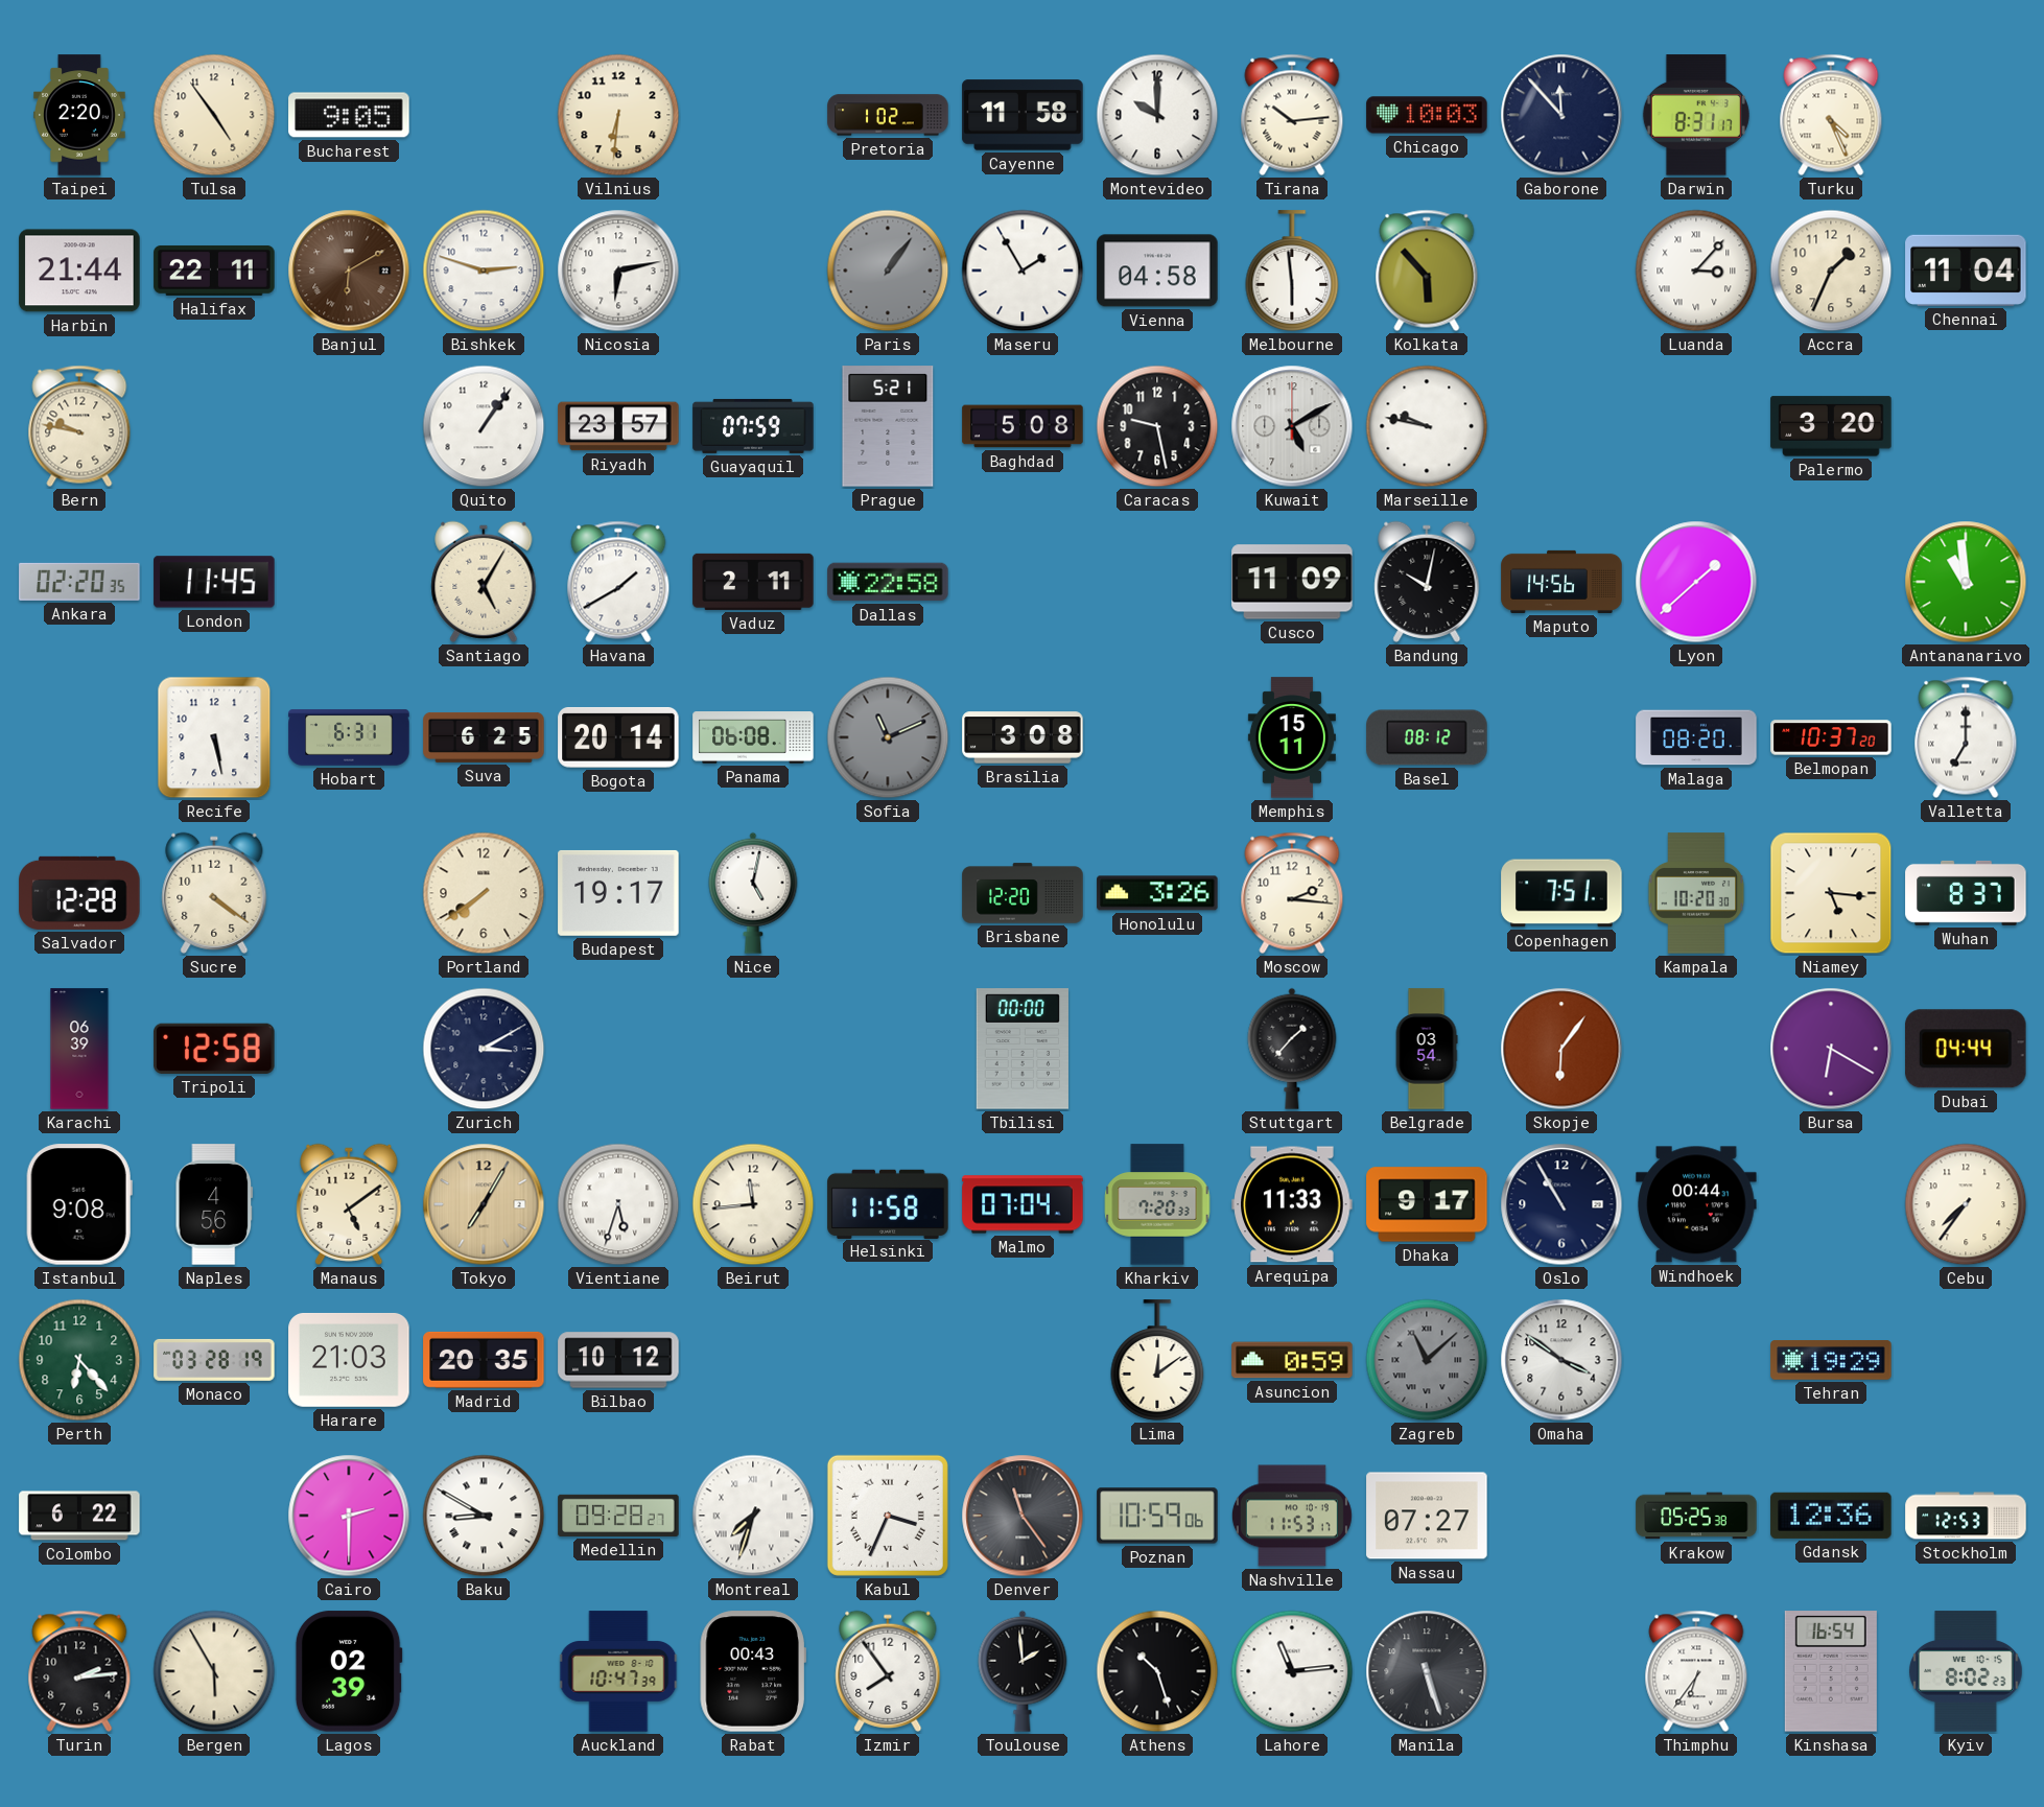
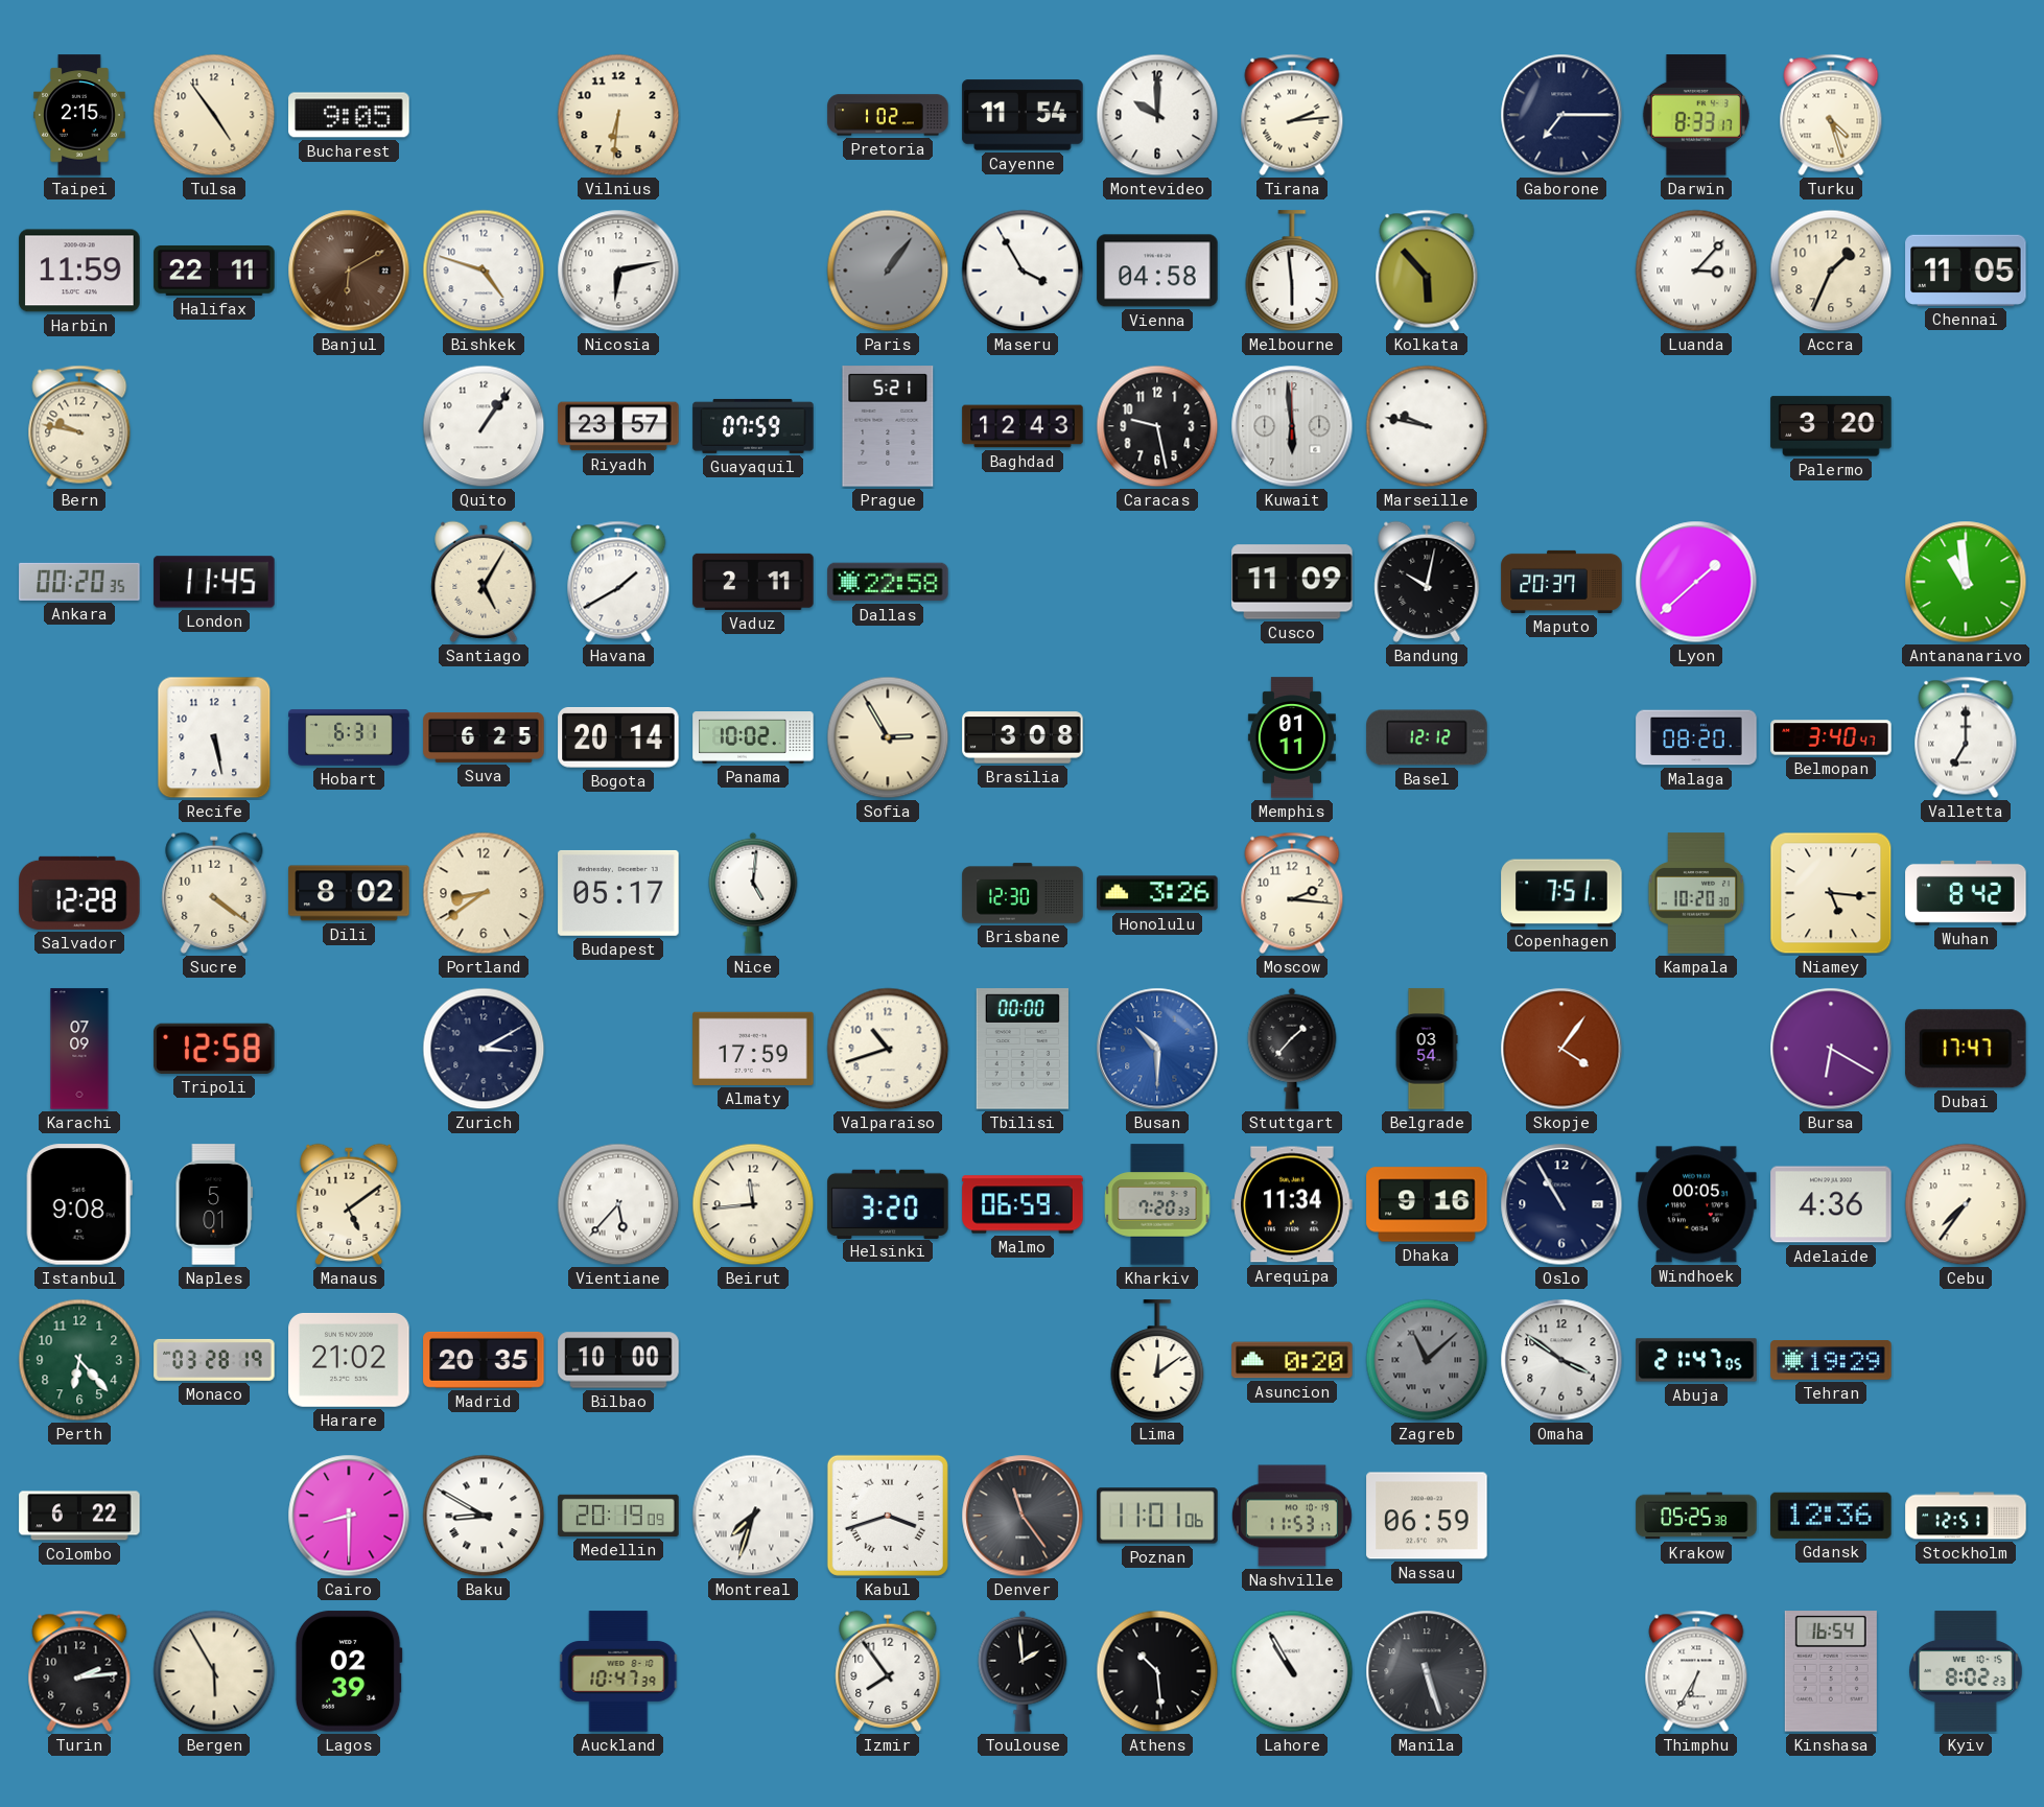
Taipei: 2:20 -> 2:15
Cayenne: 11:58 -> 11:54
Tirana: 10:14 -> 2:14
Chicago: 10:03 -> none
Gaborone: 11:53 -> 7:15
Darwin: 8:31 -> 8:33
Turku: 4:26 -> 4:27
Harbin: 21:44 -> 11:59
Bishkek: 2:48 -> 4:48
Maseru: 1:55 -> 3:55
Chennai: 11:04 -> 11:05
Baghdad: 5:08 -> 12:43
Kuwait: 5:10 -> 5:59
Ankara: 02:20 -> 00:20
Maputo: 14:56 -> 20:37
Panama: 06:08 -> 10:02
Sofia: 11:11 -> 2:55
Sofia dial: grey -> cream
Memphis: 15:11 -> 01:11
Basel: 08:12 -> 12:12
Belmopan: 10:37 -> 3:40
Dili: none -> 8:02
Portland: 7:39 -> 8:39
Budapest: 19:17 -> 05:17
Nice: 5:02 -> 5:01
Brisbane: 12:20 -> 12:30
Wuhan: 8:37 -> 8:42
Karachi: 06:39 -> 07:09
Almaty: none -> 17:59
Valparaiso: none -> 10:42
Busan: none -> 10:30
Skopje: 6:06 -> 4:06
Dubai: 04:44 -> 17:47
Naples: 4:56 -> 5:01
Tokyo: 7:05 -> none
Vientiane: 5:33 -> 5:37
Helsinki: 11:58 -> 3:20
Malmo: 07:04 -> 06:59
Arequipa: 11:33 -> 11:34
Dhaka: 9:17 -> 9:16
Windhoek: 00:44 -> 00:05
Adelaide: none -> 4:36
Harare: 21:03 -> 21:02
Bilbao: 10:12 -> 10:00
Asuncion: 0:59 -> 0:20
Abuja: none -> 21:47
Cairo: 2:30 -> 8:30
Medellin: 09:28 -> 20:19
Kabul: 3:34 -> 3:42
Poznan: 10:59 -> 11:01
Nassau: 07:27 -> 06:59
Stockholm: 12:53 -> 12:51
Rabat: 00:43 -> none
Athens: 10:27 -> 10:29
Lahore: 11:14 -> 10:55
Thimphu: 6:36 -> 6:35
